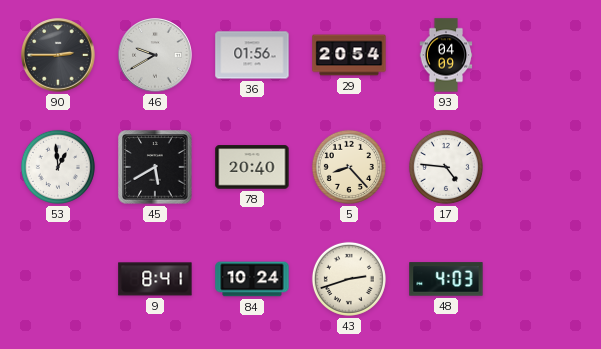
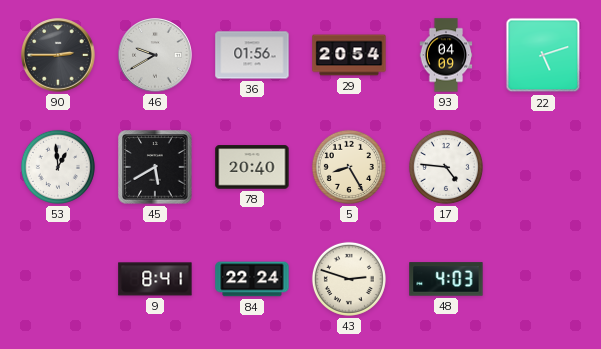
22: none -> 5:12
5: 8:23 -> 8:25
84: 10:24 -> 22:24
43: 2:42 -> 2:48
